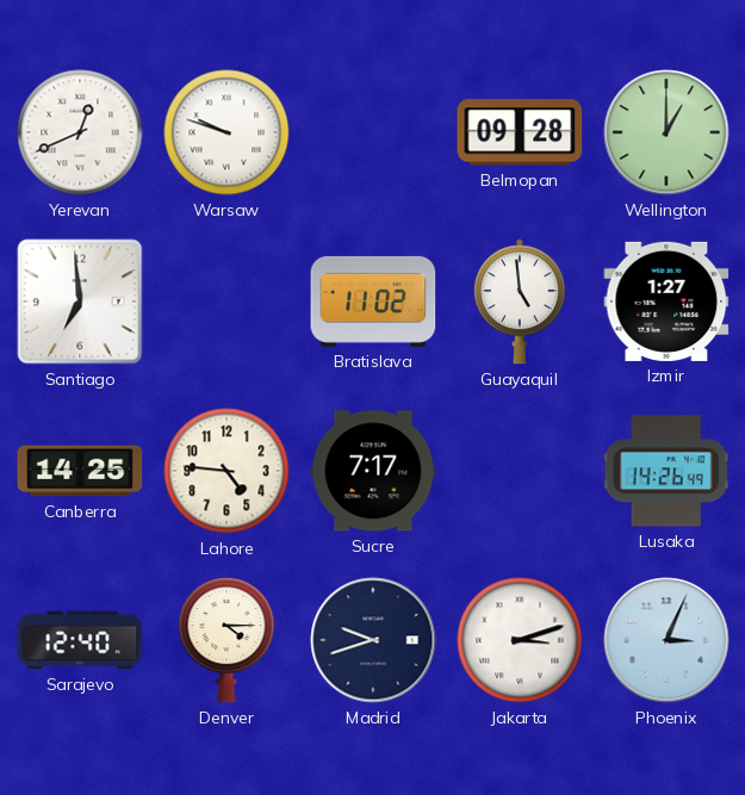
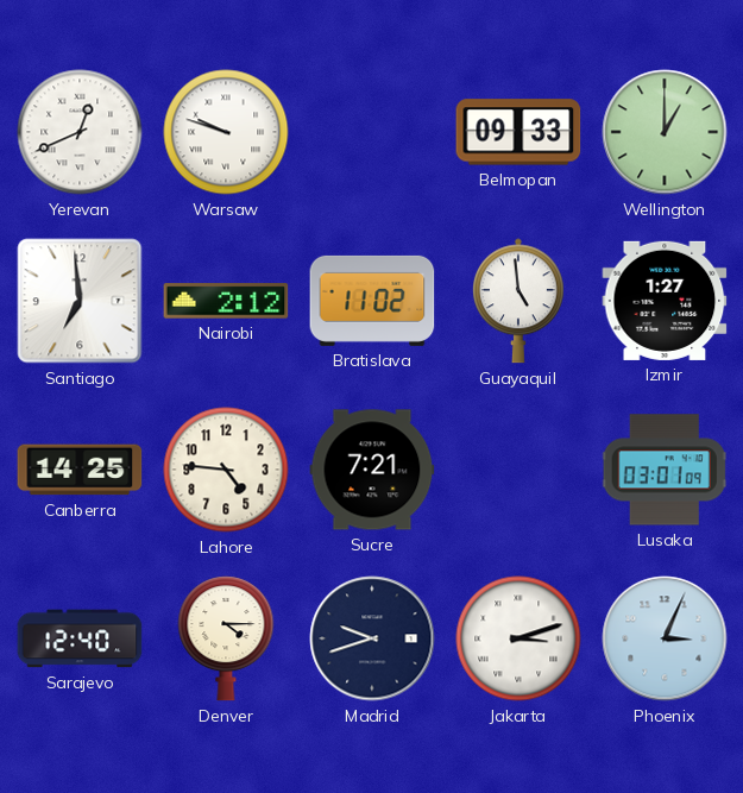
Belmopan: 09:28 -> 09:33
Nairobi: none -> 2:12
Sucre: 7:17 -> 7:21
Lusaka: 14:26 -> 03:01
